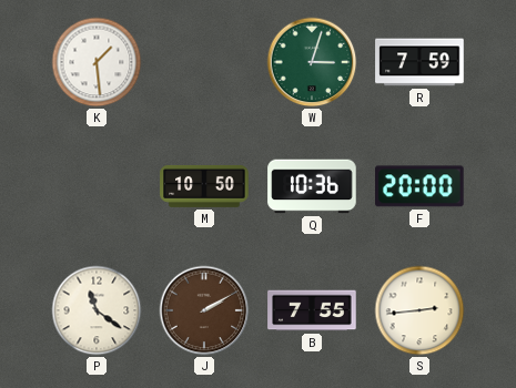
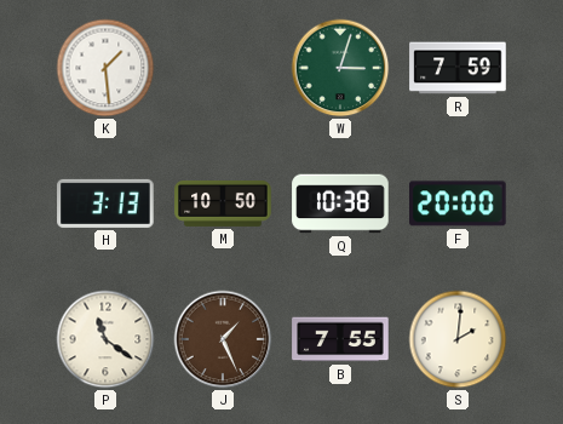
H: none -> 3:13
Q: 10:36 -> 10:38
J: 2:10 -> 1:26
S: 2:44 -> 2:01
